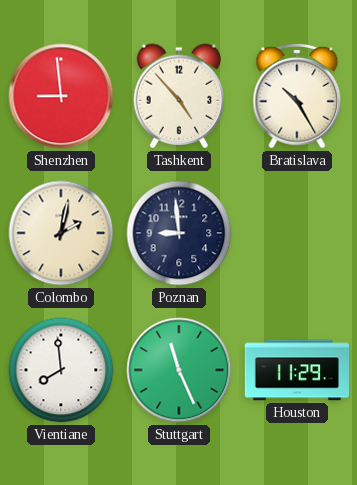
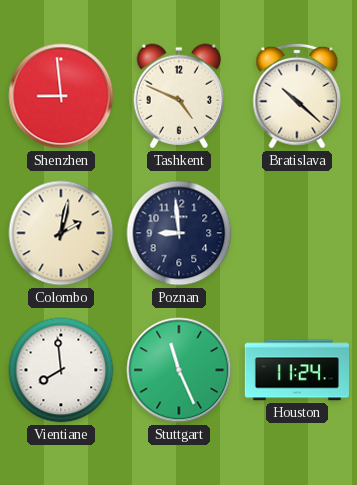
Tashkent: 4:53 -> 4:49
Bratislava: 10:25 -> 10:22
Houston: 11:29 -> 11:24
